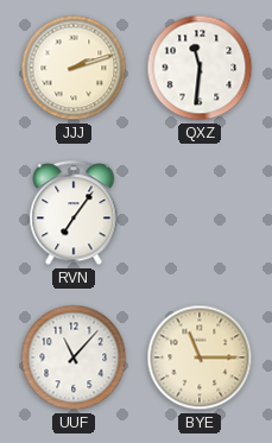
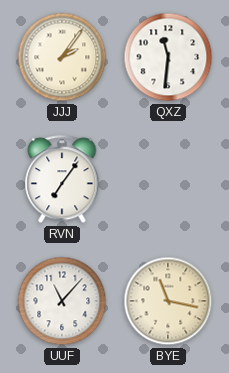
JJJ: 2:12 -> 2:06
BYE: 11:15 -> 11:17
